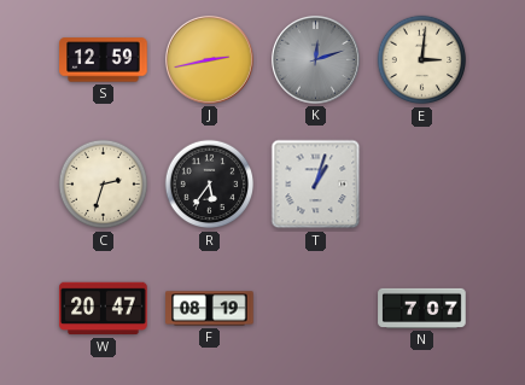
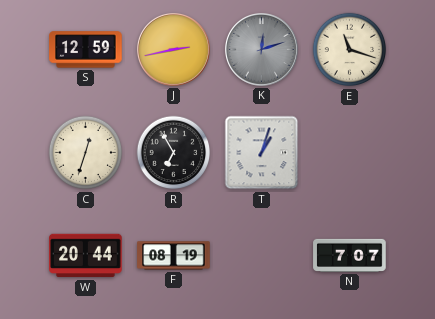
E: 3:01 -> 11:18
C: 2:33 -> 12:33
R: 5:36 -> 6:55
W: 20:47 -> 20:44
